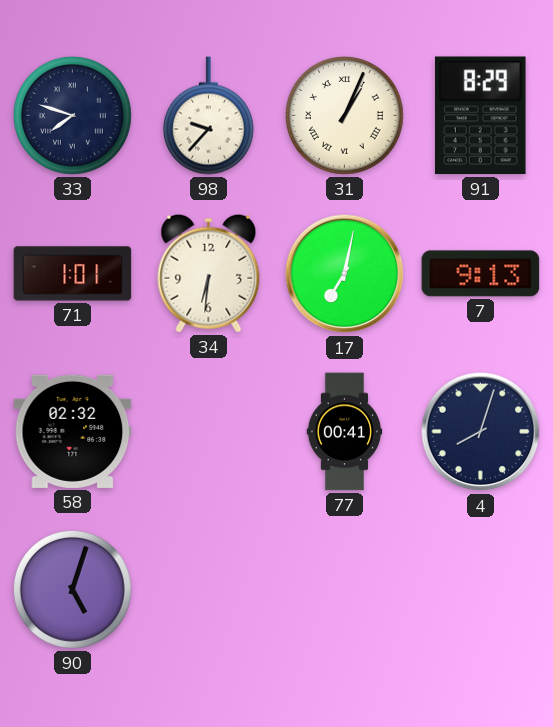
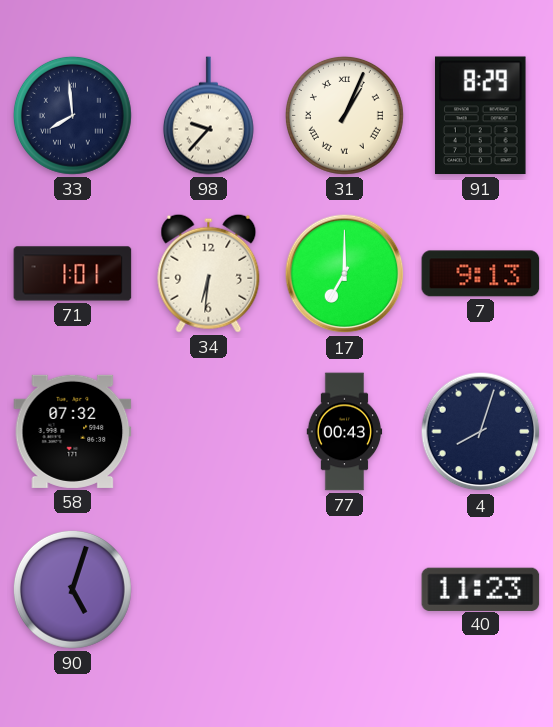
33: 7:48 -> 7:59
17: 7:02 -> 7:00
58: 02:32 -> 07:32
77: 00:41 -> 00:43
40: none -> 11:23
